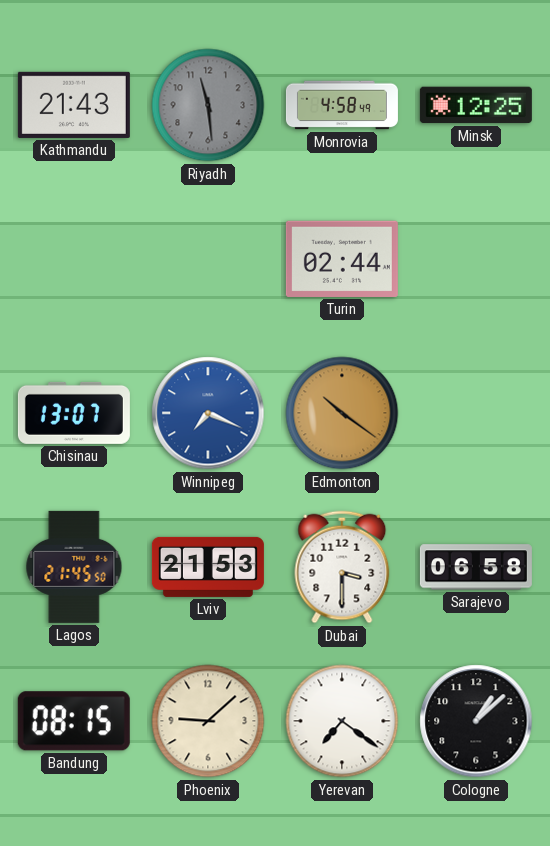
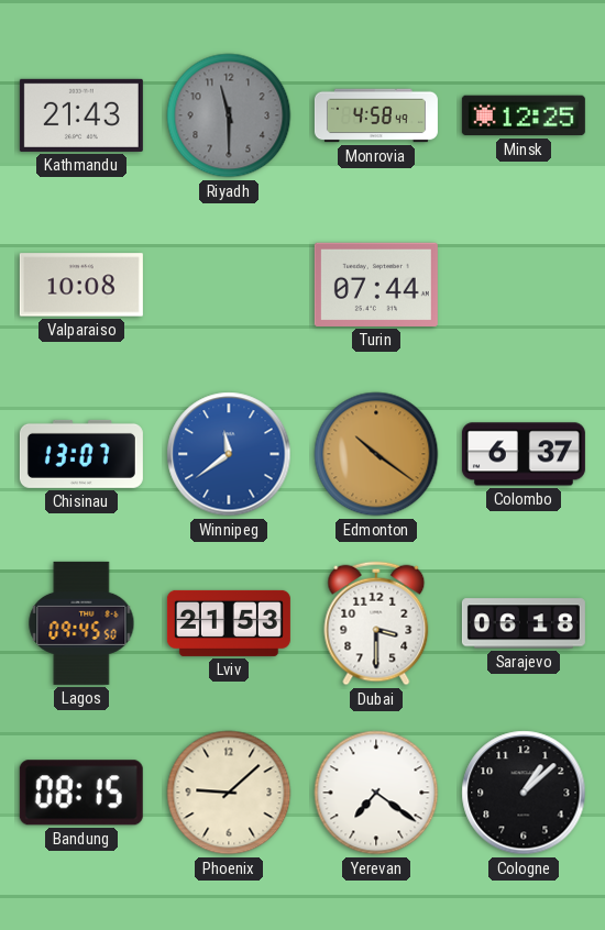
Riyadh: 11:29 -> 11:30
Valparaiso: none -> 10:08
Turin: 02:44 -> 07:44
Winnipeg: 7:19 -> 11:39
Colombo: none -> 6:37
Lagos: 21:45 -> 09:45
Sarajevo: 06:58 -> 06:18
